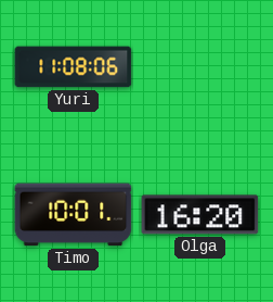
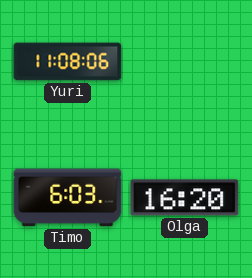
Timo: 10:01 -> 6:03
